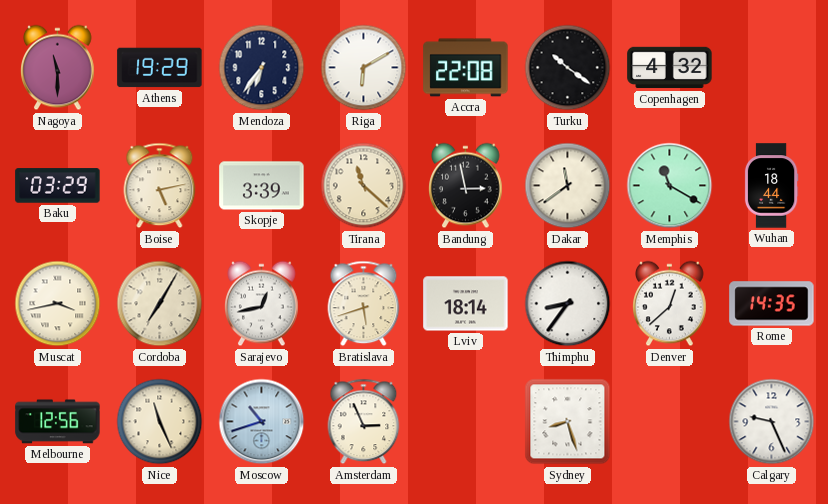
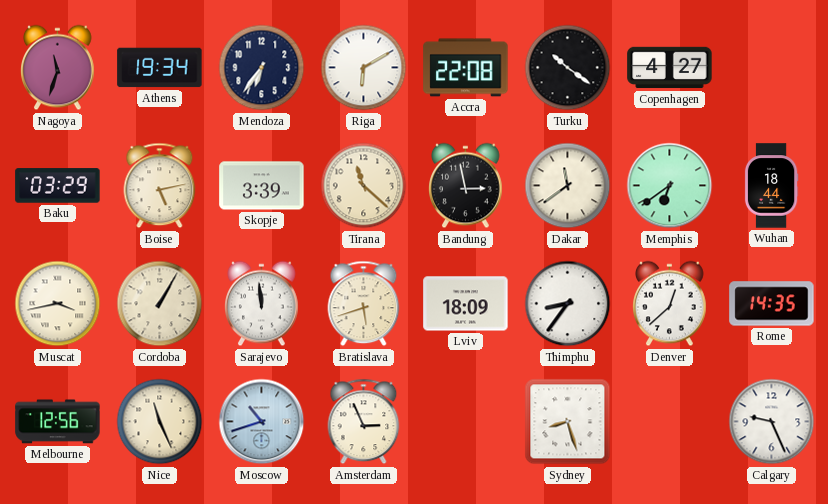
Nagoya: 11:30 -> 11:33
Athens: 19:29 -> 19:34
Copenhagen: 4:32 -> 4:27
Memphis: 11:20 -> 6:39
Cordoba: 7:05 -> 1:05
Sarajevo: 12:43 -> 11:59
Lviv: 18:14 -> 18:09
